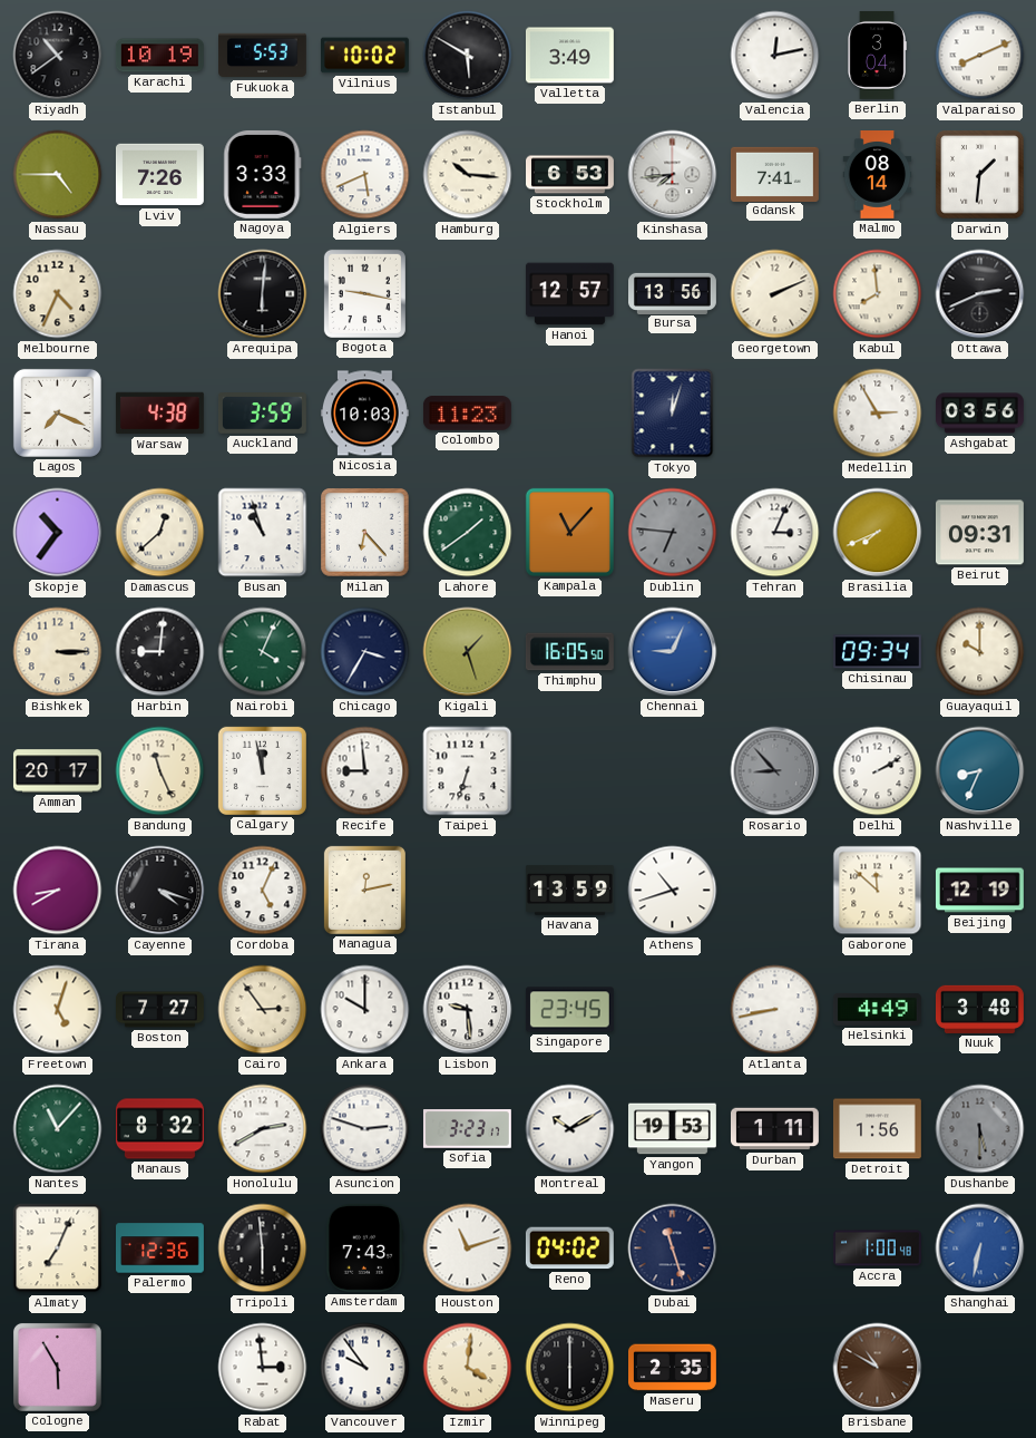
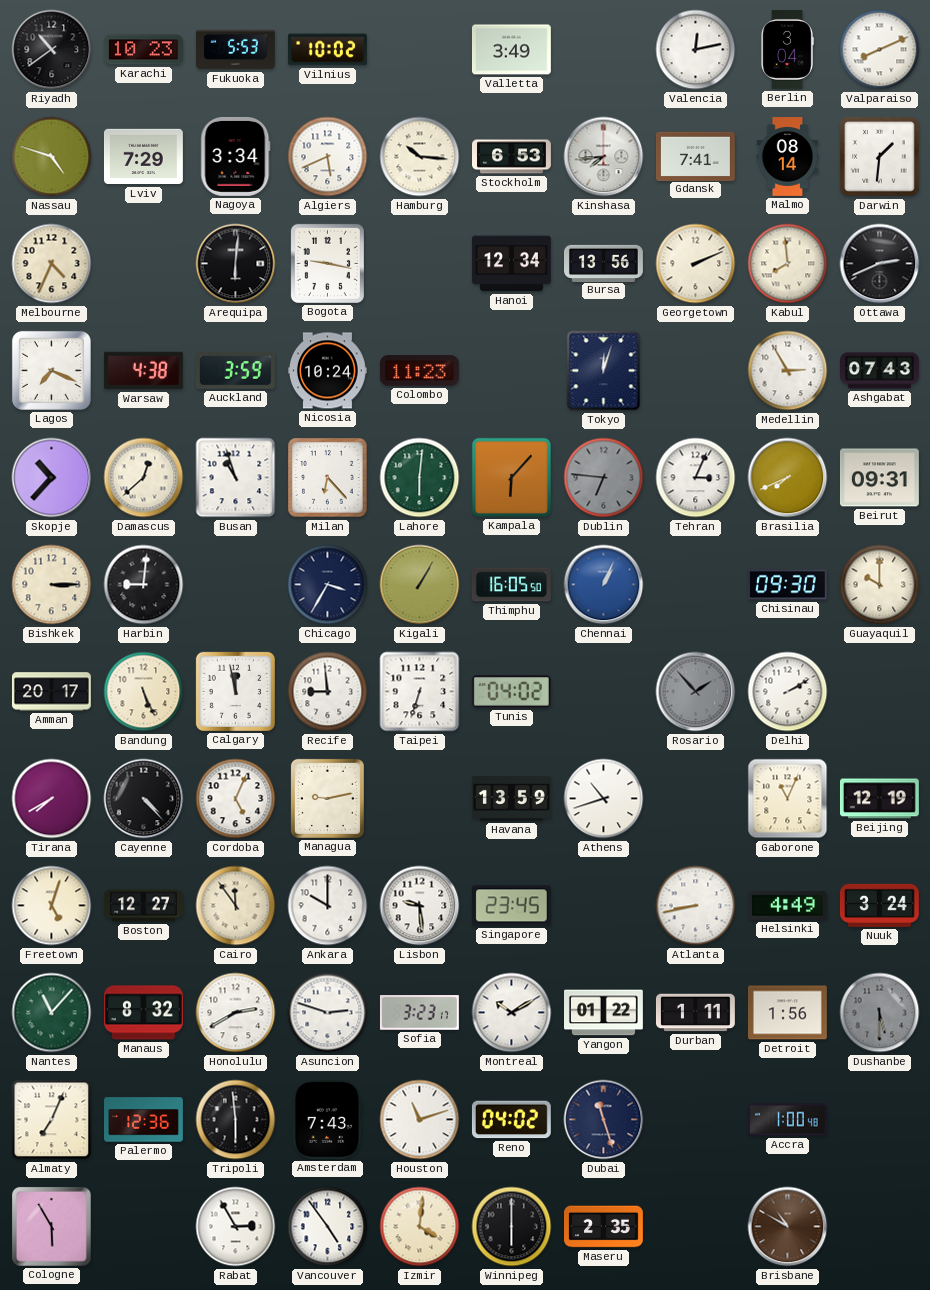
Karachi: 10:19 -> 10:23
Istanbul: 5:50 -> none
Nassau: 4:45 -> 4:48
Lviv: 7:26 -> 7:29
Nagoya: 3:33 -> 3:34
Hanoi: 12:57 -> 12:34
Nicosia: 10:03 -> 10:24
Ashgabat: 03:56 -> 07:43
Skopje: 10:36 -> 10:37
Lahore: 1:39 -> 6:01
Kampala: 11:07 -> 6:07
Nairobi: 4:04 -> none
Kigali: 1:27 -> 1:05
Chennai: 9:04 -> 1:04
Chisinau: 09:34 -> 09:30
Bandung: 11:26 -> 5:26
Tunis: none -> 04:02
Rosario: 8:53 -> 1:53
Nashville: 8:34 -> none
Tirana: 8:40 -> 7:40
Cayenne: 4:18 -> 4:23
Managua: 12:13 -> 9:13
Gaborone: 11:52 -> 11:04
Boston: 7:27 -> 12:27
Cairo: 2:54 -> 11:54
Nuuk: 3:48 -> 3:24
Yangon: 19:53 -> 01:22
Shanghai: 6:32 -> none
Rabat: 2:59 -> 2:55
Vancouver: 9:54 -> 4:54
